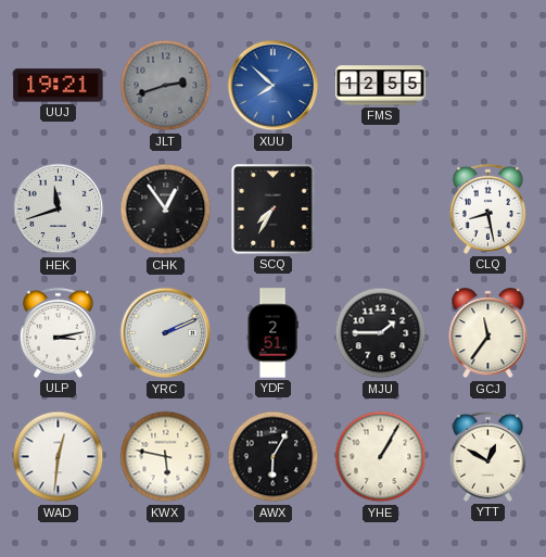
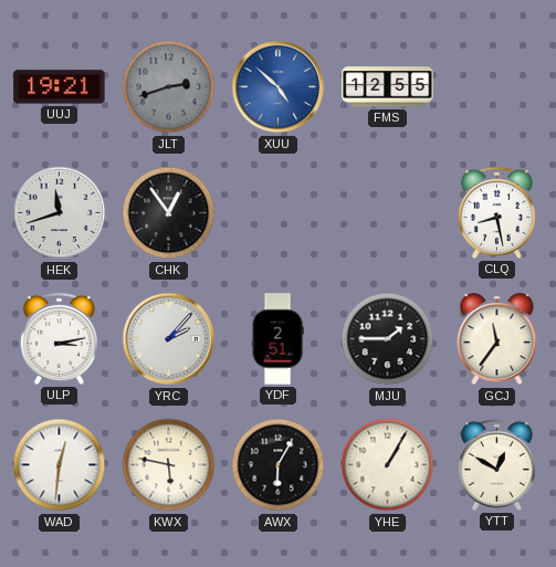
XUU: 7:52 -> 4:52
SCQ: 7:35 -> none
YRC: 2:11 -> 2:07
